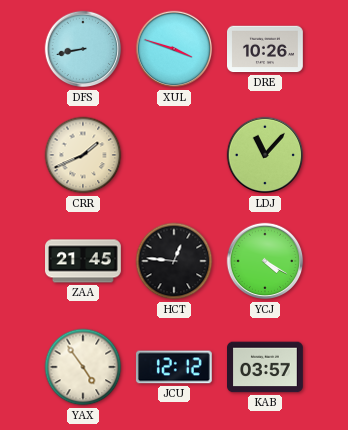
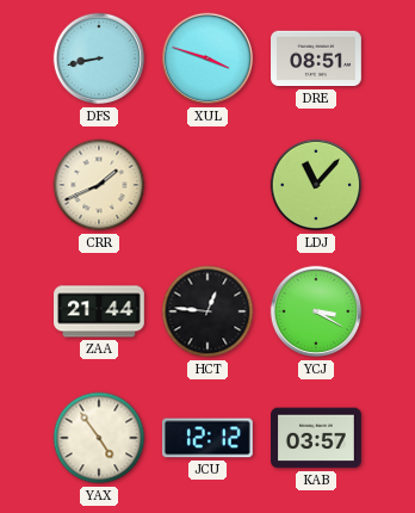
DRE: 10:26 -> 08:51
ZAA: 21:45 -> 21:44
YCJ: 4:20 -> 3:20
